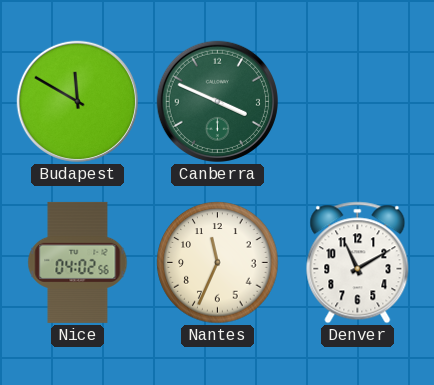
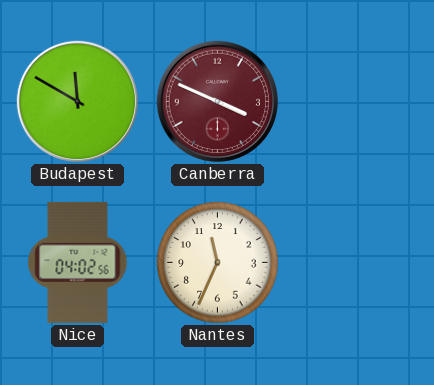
Canberra dial: green -> burgundy
Denver: 11:10 -> none
